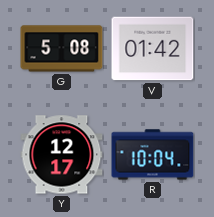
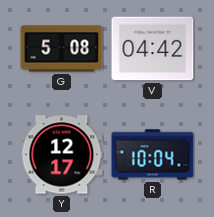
V: 01:42 -> 04:42
